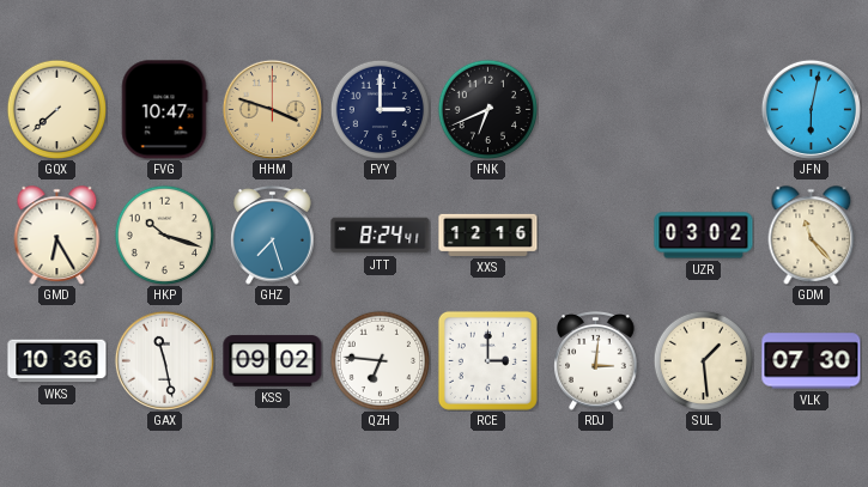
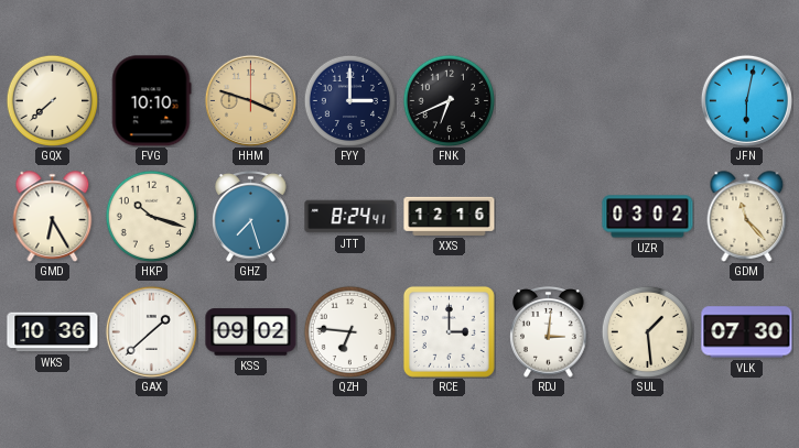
FVG: 10:47 -> 10:10
GAX: 11:28 -> 1:38
